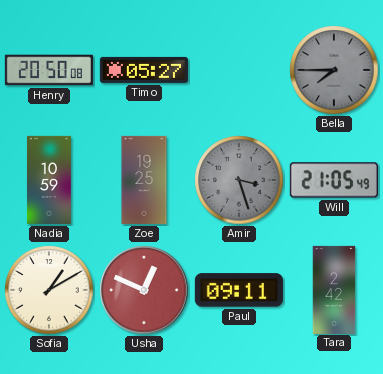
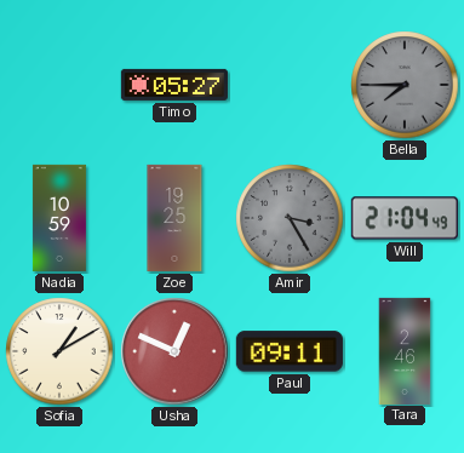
Henry: 20:50 -> none
Amir: 3:27 -> 3:25
Will: 21:05 -> 21:04
Tara: 2:42 -> 2:46
